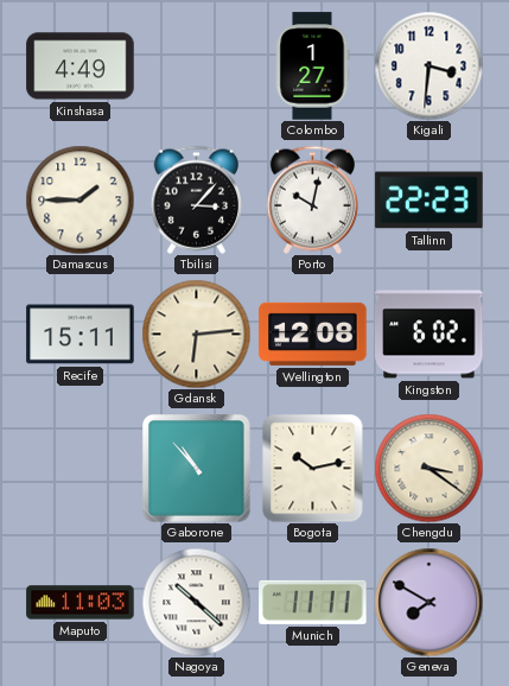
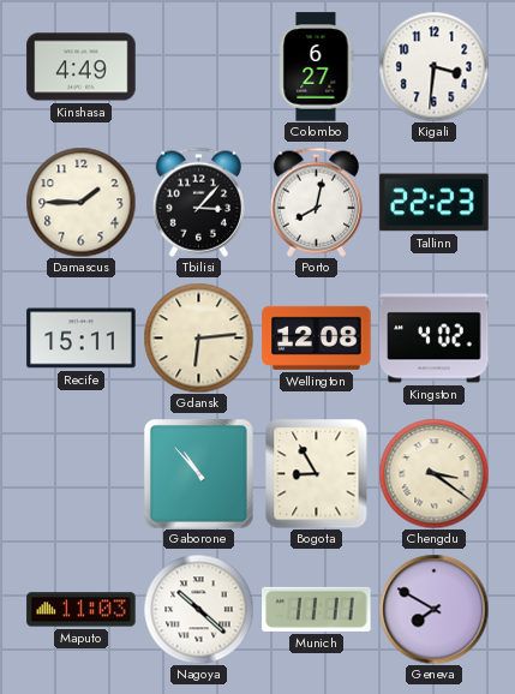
Colombo: 1:27 -> 6:27
Porto: 10:02 -> 8:02
Kingston: 6:02 -> 4:02
Bogota: 10:13 -> 8:55
